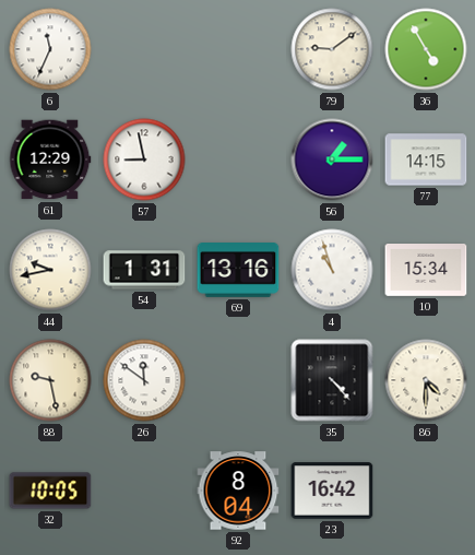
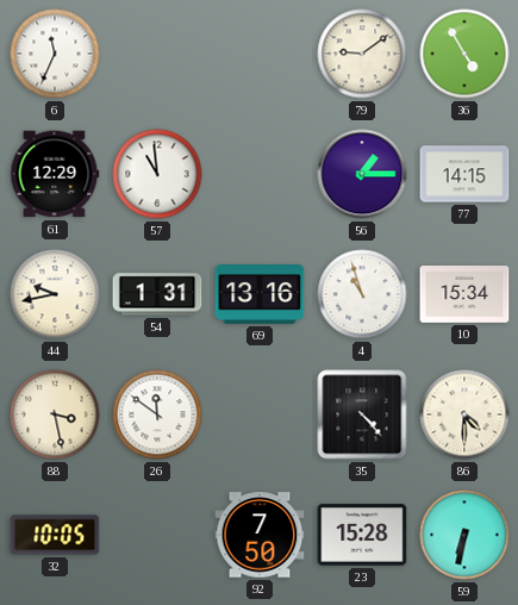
57: 8:58 -> 10:59
88: 9:28 -> 3:28
92: 8:04 -> 7:50
23: 16:42 -> 15:28
59: none -> 6:32
